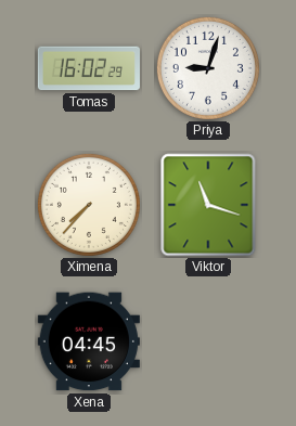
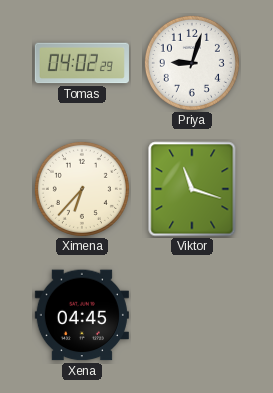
Tomas: 16:02 -> 04:02
Ximena: 7:37 -> 6:37
